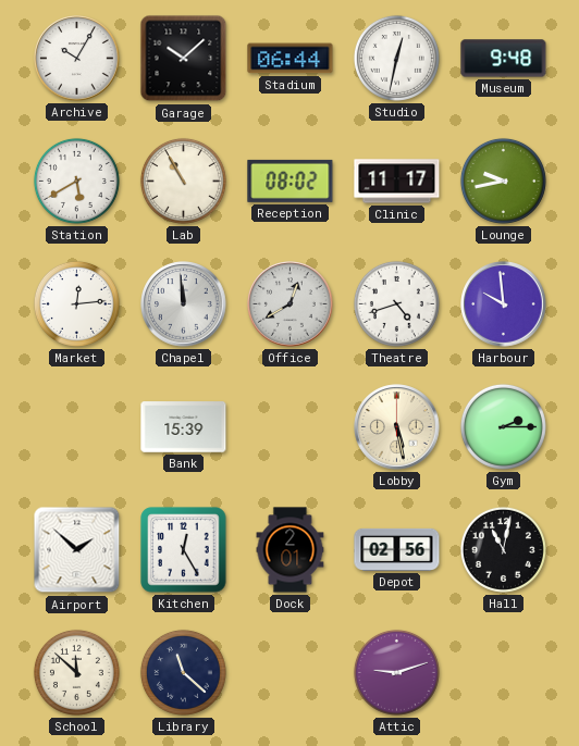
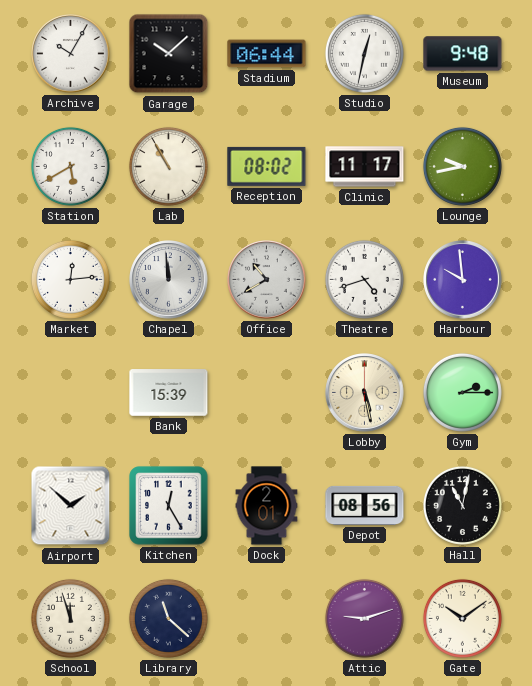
Office: 12:40 -> 10:40
Depot: 02:56 -> 08:56
School: 11:52 -> 11:57
Gate: none -> 10:09
